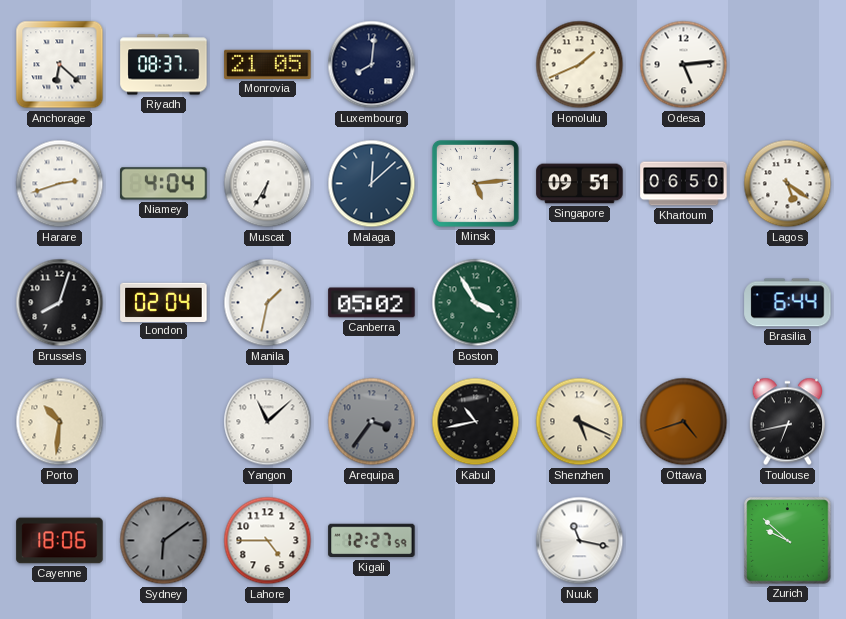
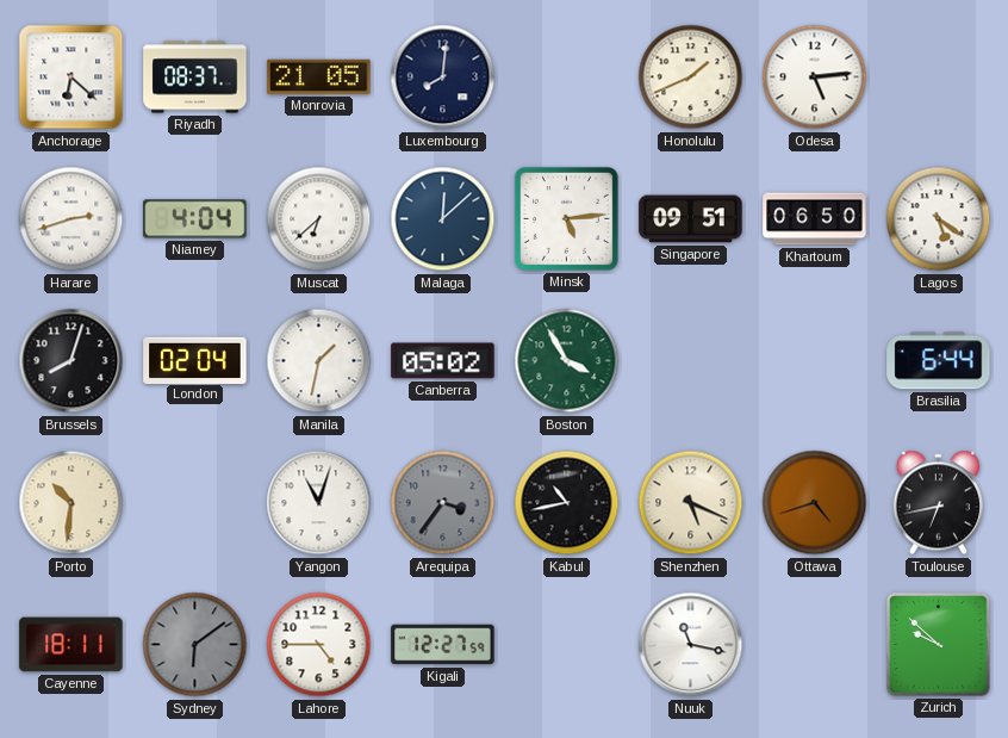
Muscat: 6:35 -> 6:38
Yangon: 11:08 -> 11:03
Cayenne: 18:06 -> 18:11
